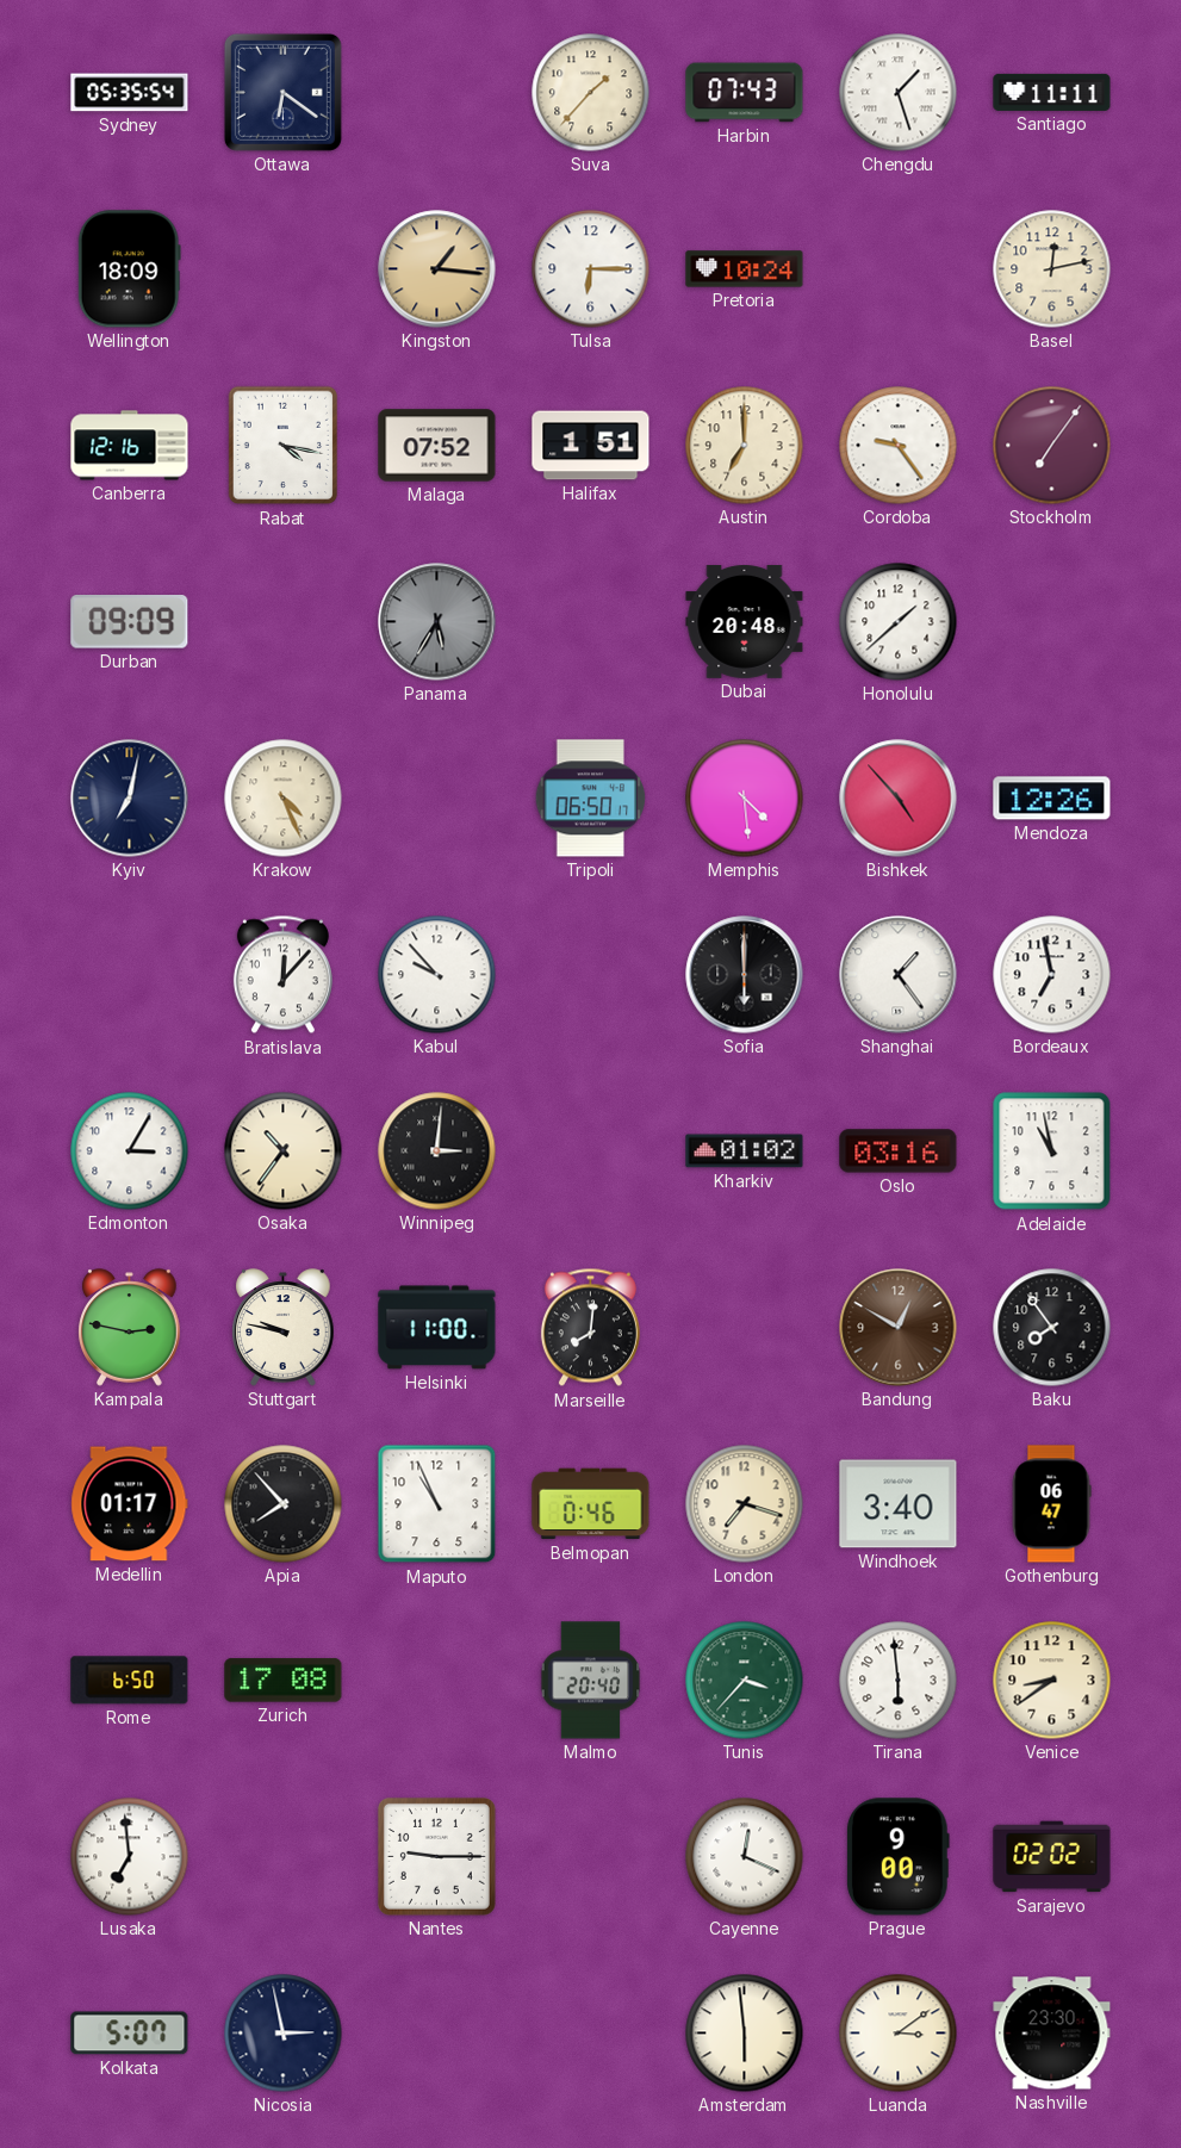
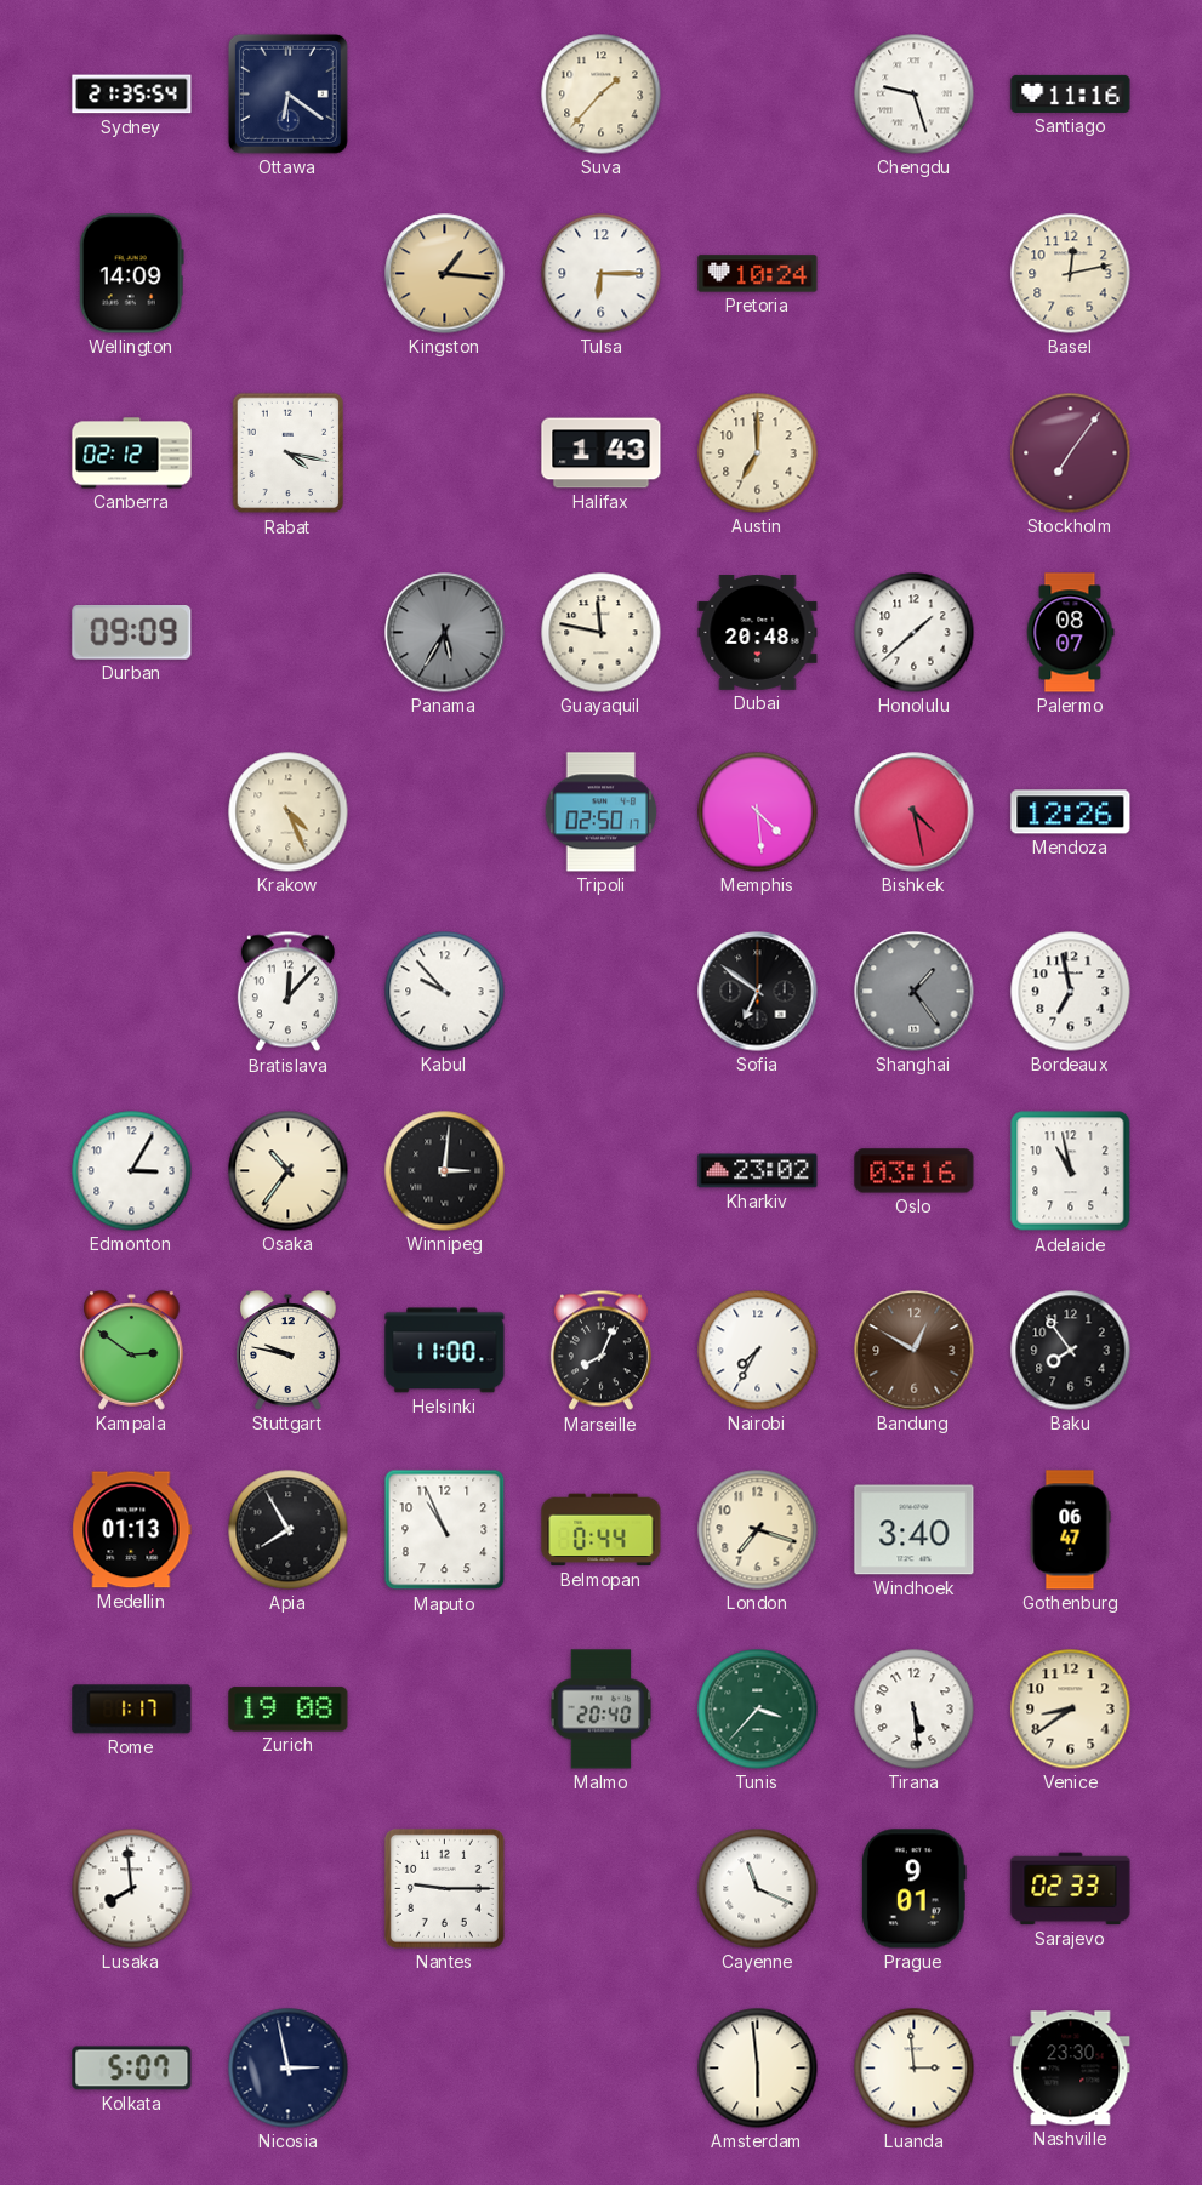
Sydney: 05:35 -> 21:35
Harbin: 07:43 -> none
Chengdu: 1:27 -> 9:27
Santiago: 11:11 -> 11:16
Wellington: 18:09 -> 14:09
Canberra: 12:16 -> 02:12
Malaga: 07:52 -> none
Halifax: 1:51 -> 1:43
Cordoba: 9:24 -> none
Guayaquil: none -> 11:47
Palermo: none -> 08:07
Kyiv: 7:02 -> none
Tripoli: 06:50 -> 02:50
Bishkek: 4:53 -> 4:28
Sofia: 6:00 -> 6:51
Shanghai dial: white -> grey
Kharkiv: 01:02 -> 23:02
Kampala: 2:47 -> 2:51
Marseille: 8:01 -> 8:04
Nairobi: none -> 7:35
Medellin: 01:17 -> 01:13
Apia: 7:53 -> 7:55
Belmopan: 0:46 -> 0:44
Rome: 6:50 -> 1:17
Zurich: 17:08 -> 19:08
Tirana: 5:59 -> 5:29
Lusaka: 6:59 -> 7:59
Cayenne: 12:19 -> 11:19
Prague: 9:00 -> 9:01
Sarajevo: 02:02 -> 02:33
Luanda: 3:09 -> 2:59
